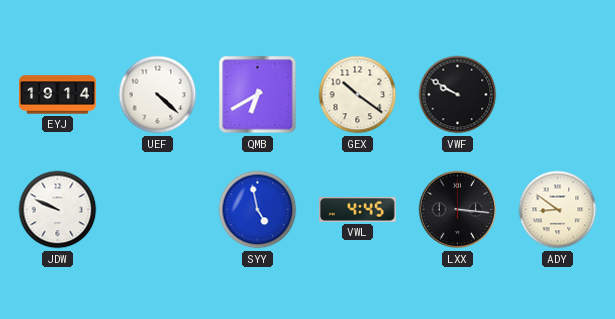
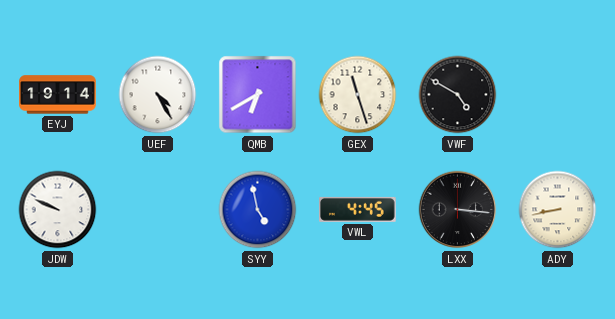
UEF: 4:22 -> 4:25
GEX: 10:21 -> 11:27
VWF: 9:50 -> 4:50
ADY: 8:51 -> 8:43
